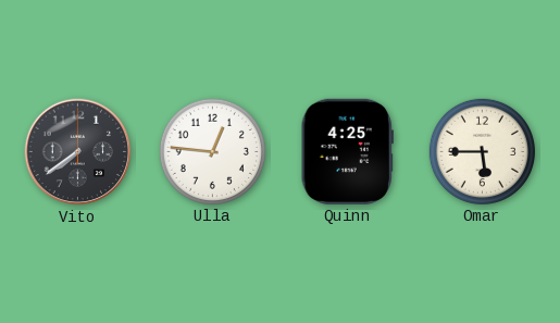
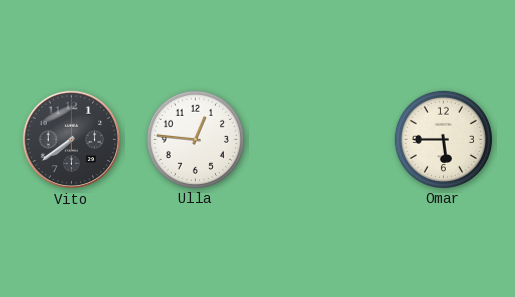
Quinn: 4:25 -> none
